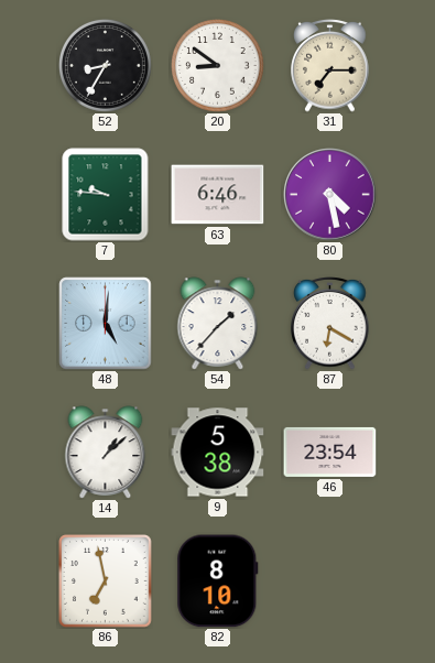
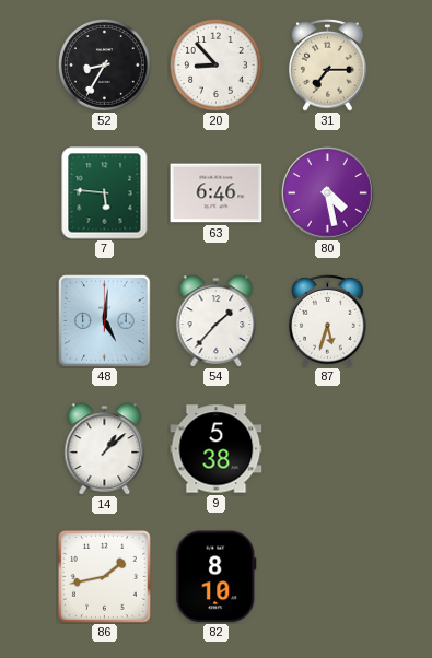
20: 8:51 -> 8:53
7: 9:46 -> 5:46
87: 6:20 -> 5:33
46: 23:54 -> none
86: 6:58 -> 1:43
